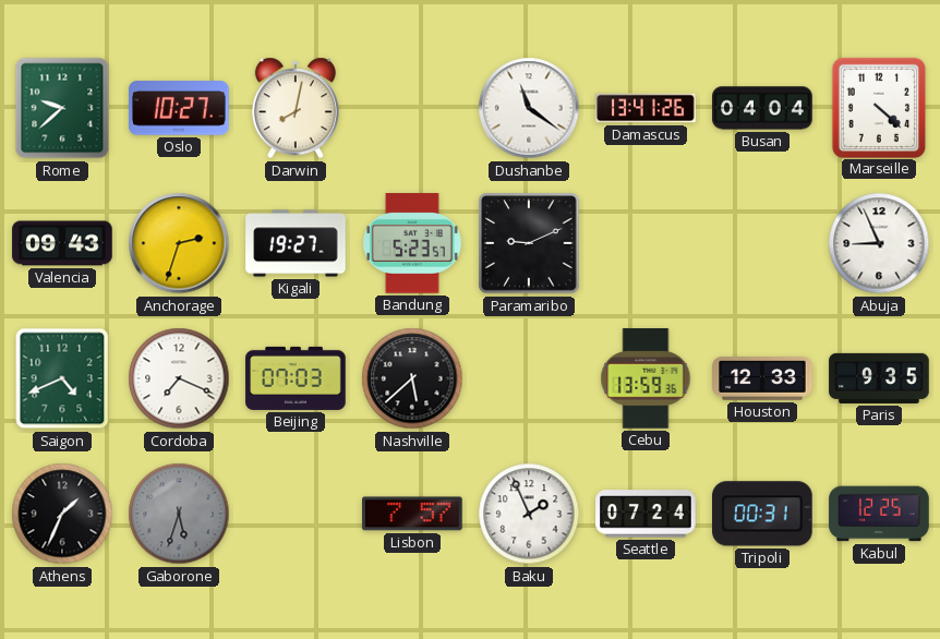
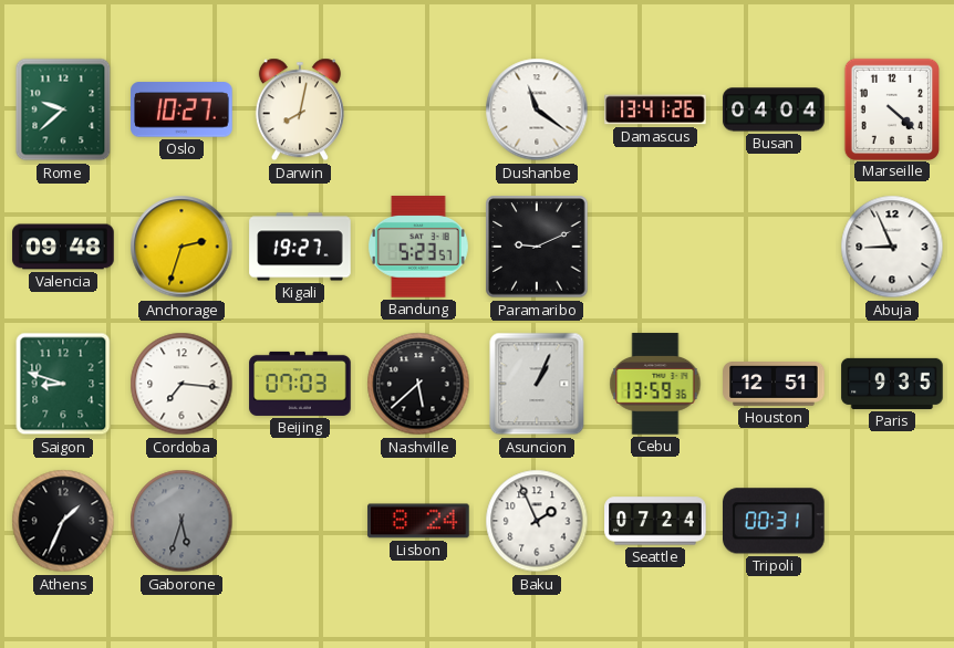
Valencia: 09:43 -> 09:48
Saigon: 4:41 -> 8:48
Cordoba: 7:19 -> 7:16
Asuncion: none -> 1:04
Houston: 12:33 -> 12:51
Lisbon: 7:57 -> 8:24
Kabul: 12:25 -> none
